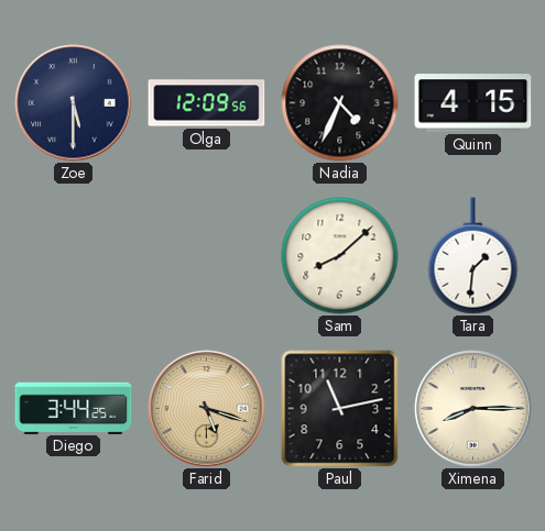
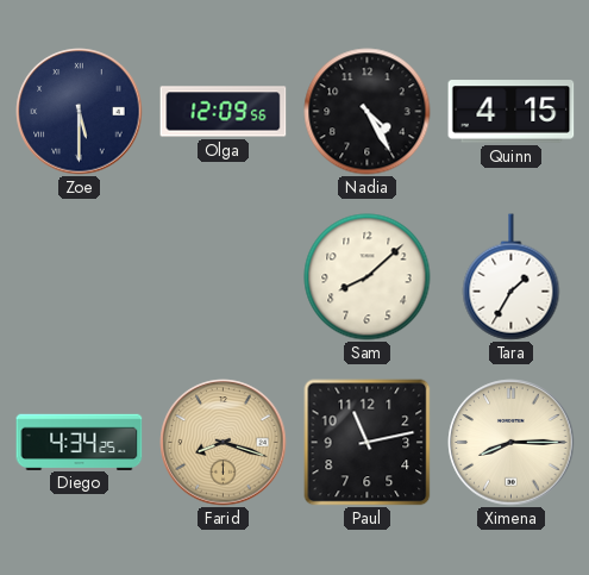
Nadia: 4:34 -> 4:25
Tara: 1:31 -> 1:35
Diego: 3:44 -> 4:34
Farid: 5:18 -> 8:18
